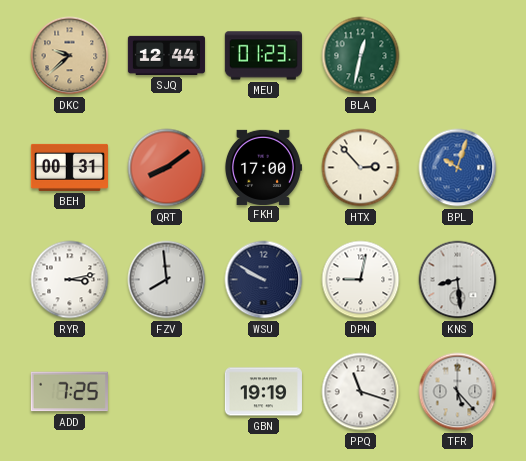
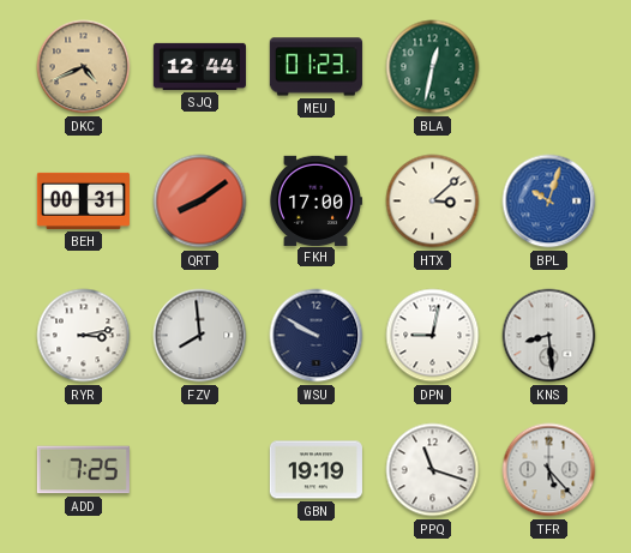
DKC: 9:38 -> 4:41
HTX: 2:53 -> 3:08
